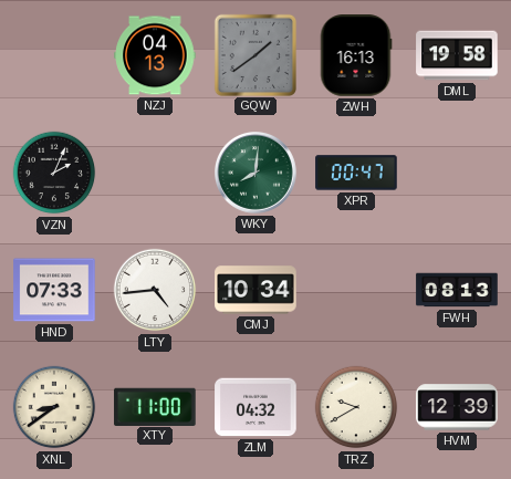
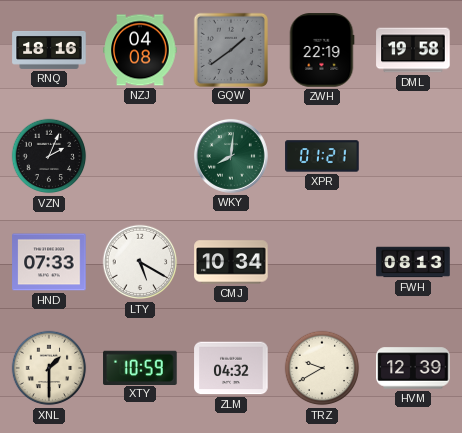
RNQ: none -> 18:16
NZJ: 04:13 -> 04:08
ZWH: 16:13 -> 22:19
XPR: 00:47 -> 01:21
LTY: 4:44 -> 5:20
XNL: 8:39 -> 1:30
XTY: 11:00 -> 10:59
